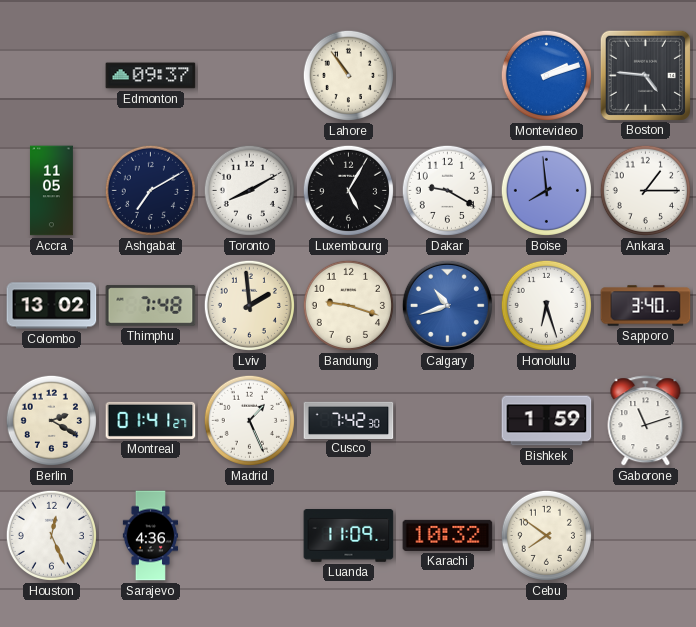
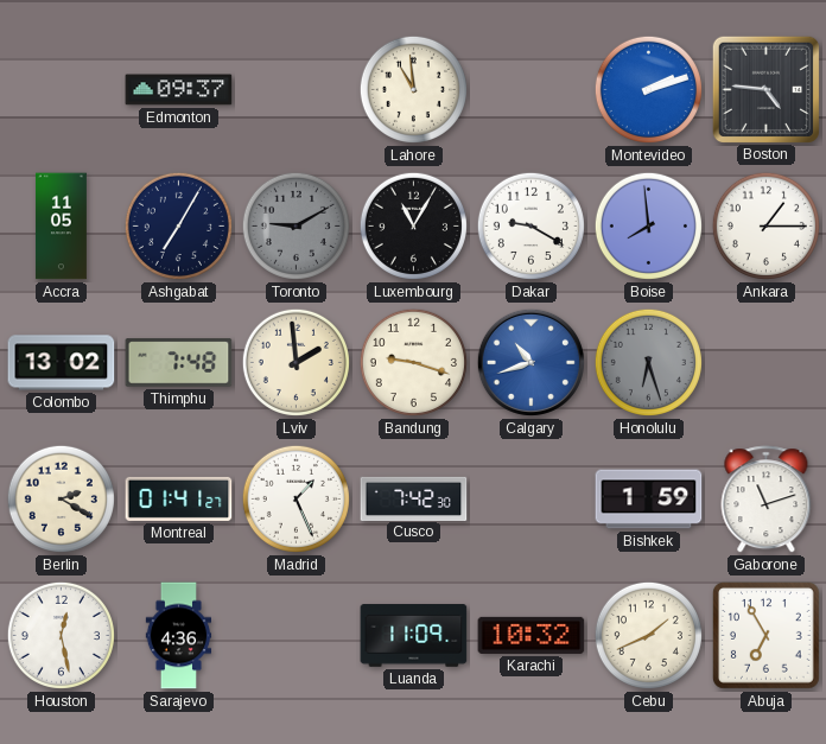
Lahore: 10:54 -> 10:59
Ashgabat: 7:10 -> 7:05
Toronto: 8:10 -> 9:10
Toronto dial: white -> grey
Luxembourg: 5:05 -> 11:05
Honolulu dial: white -> grey
Sapporo: 3:40 -> none
Houston: 12:26 -> 12:28
Cebu: 7:51 -> 1:41
Abuja: none -> 6:55
